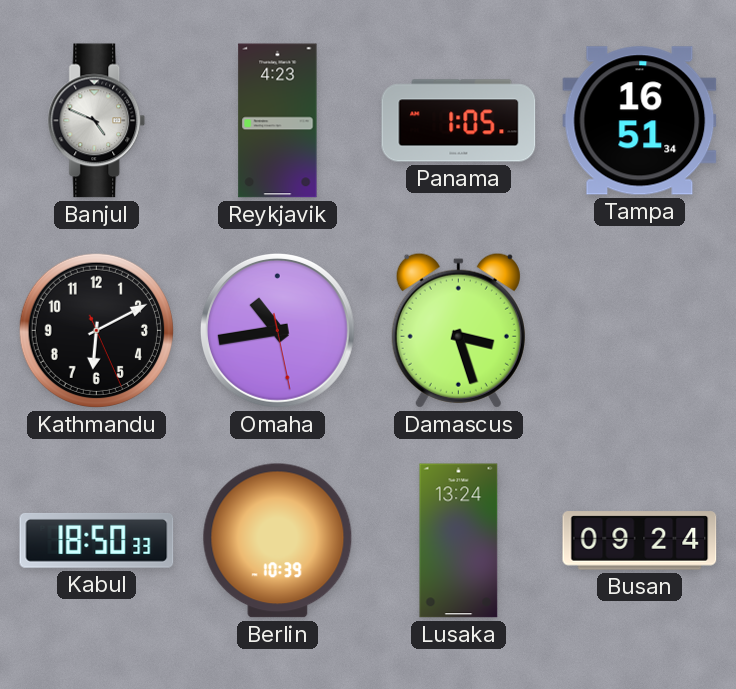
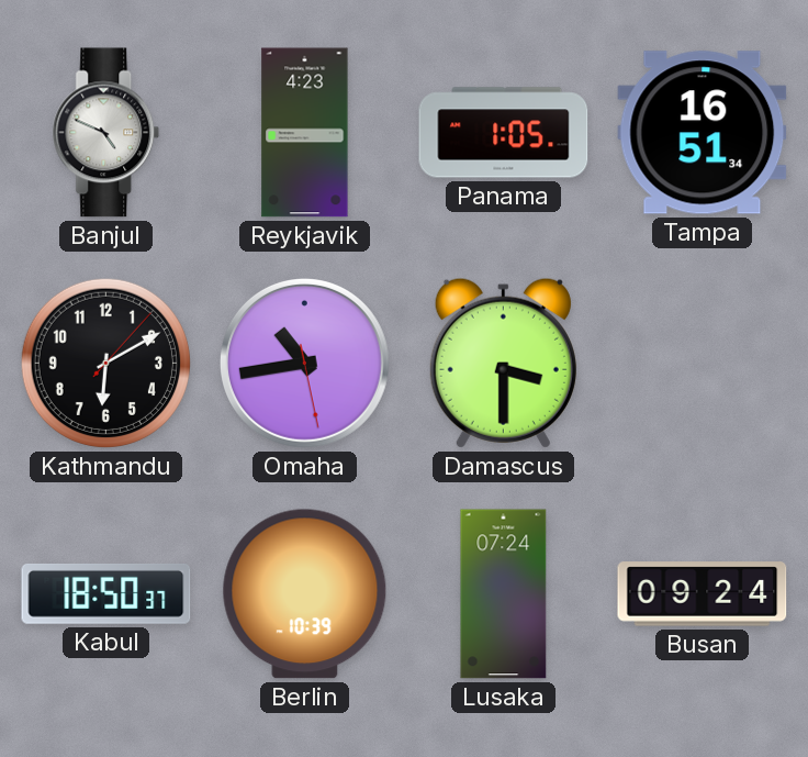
Kathmandu: 6:10:26 -> 6:10:07
Damascus: 3:27 -> 3:30
Kabul: 18:50:33 -> 18:50:37
Lusaka: 13:24 -> 07:24
